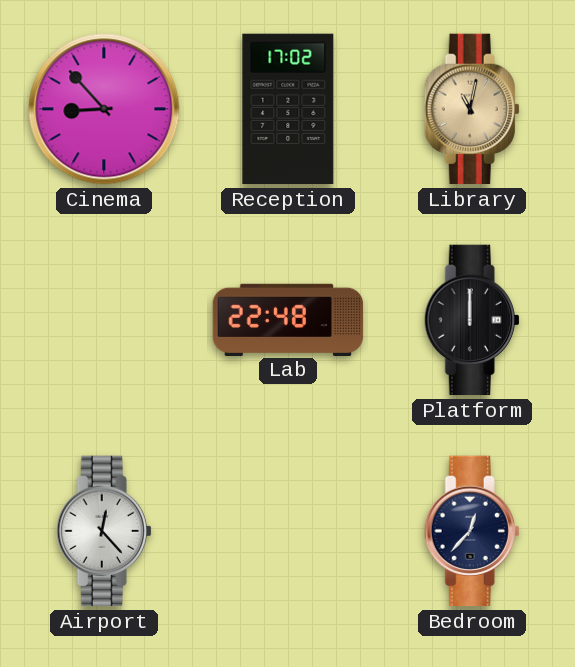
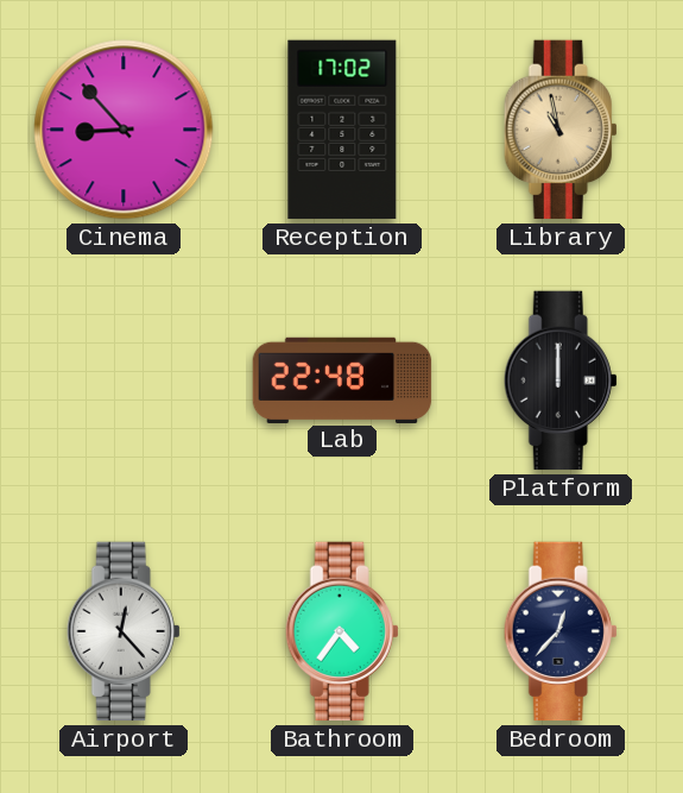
Library: 11:02 -> 10:58
Bathroom: none -> 4:36
